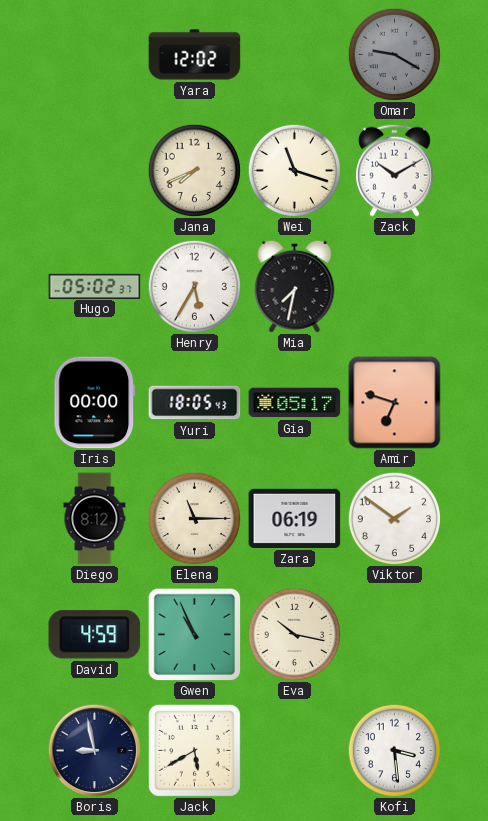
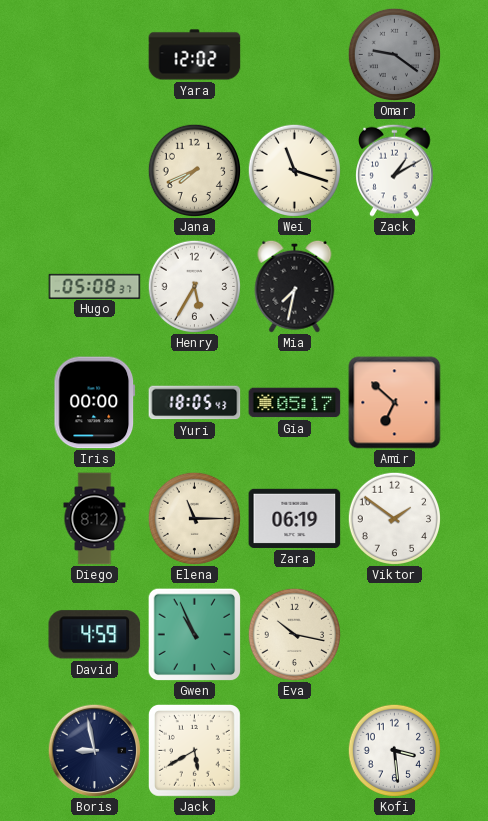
Omar: 9:20 -> 9:21
Zack: 10:10 -> 1:10
Hugo: 05:02 -> 05:08
Amir: 6:48 -> 6:52
